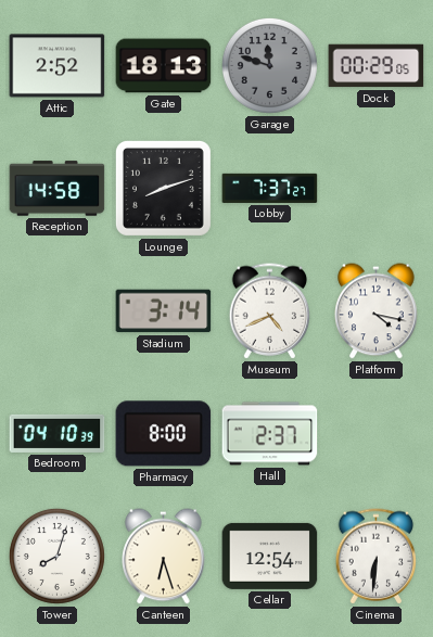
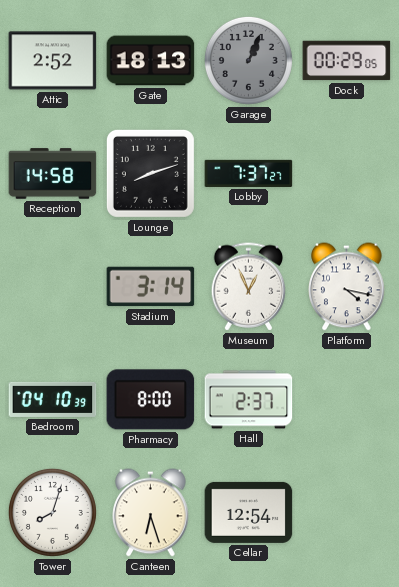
Garage: 11:48 -> 1:04
Museum: 4:41 -> 12:56
Cinema: 6:31 -> none
